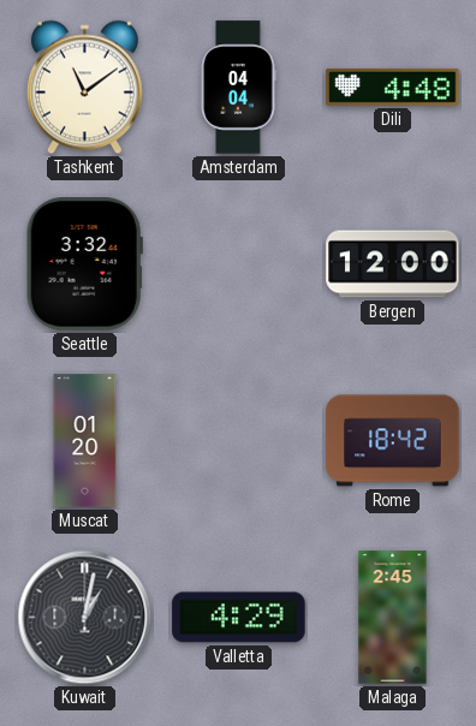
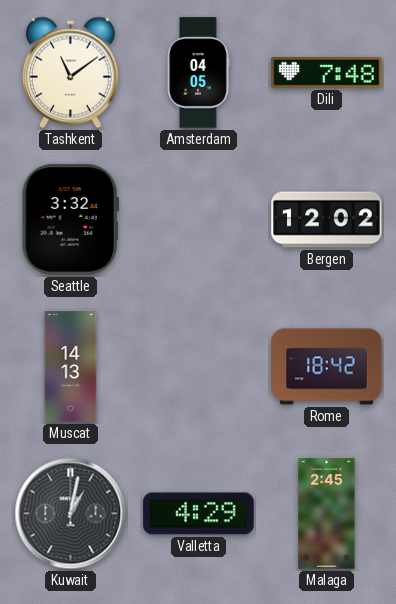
Amsterdam: 04:04 -> 04:05
Dili: 4:48 -> 7:48
Bergen: 12:00 -> 12:02
Muscat: 01:20 -> 14:13
